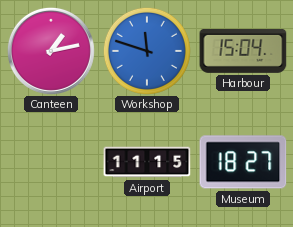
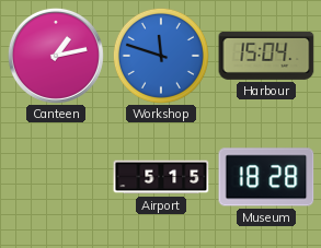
Airport: 11:15 -> 5:15
Museum: 18:27 -> 18:28
